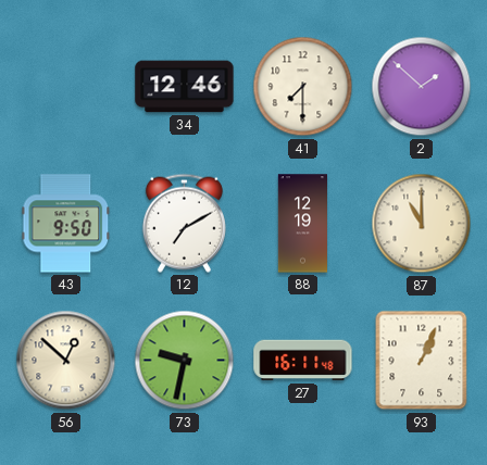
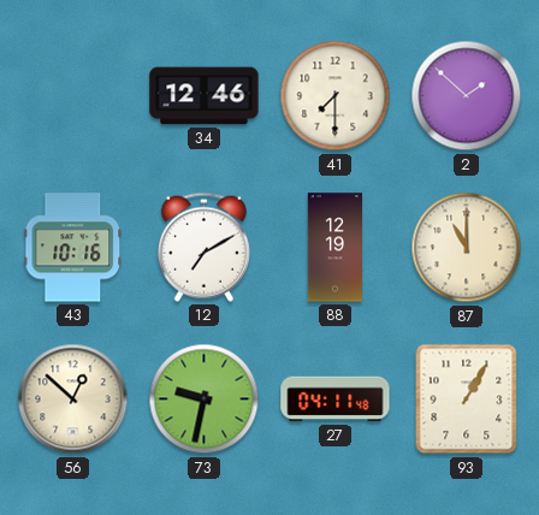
43: 9:50 -> 10:16
27: 16:11 -> 04:11
93: 1:04 -> 1:05
